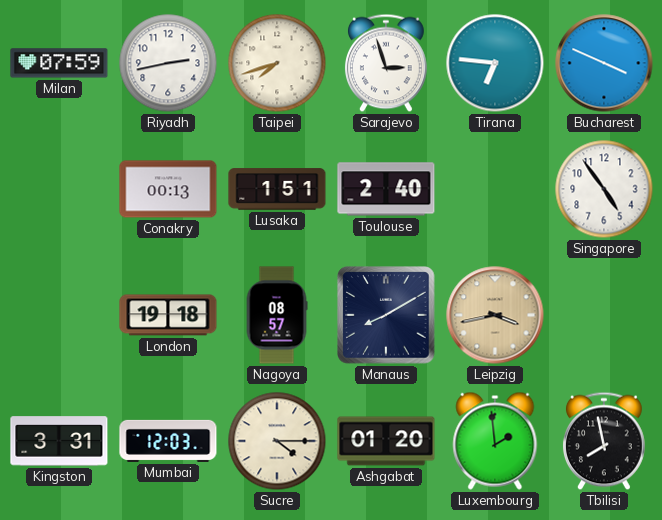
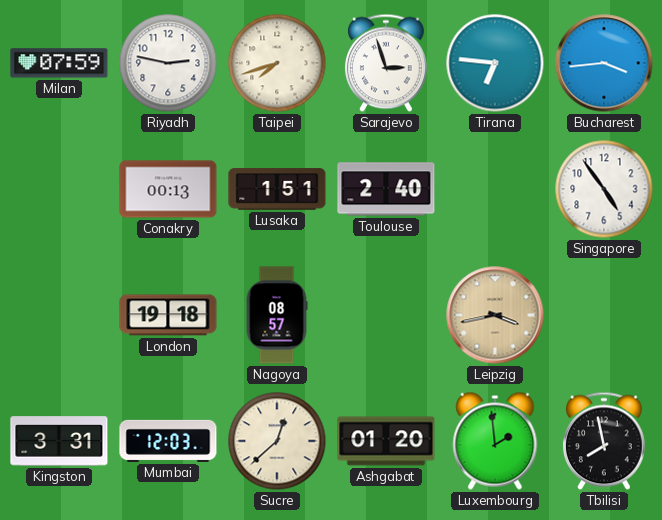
Riyadh: 2:43 -> 2:47
Bucharest: 3:49 -> 3:44
Manaus: 8:10 -> none
Sucre: 4:15 -> 12:38
